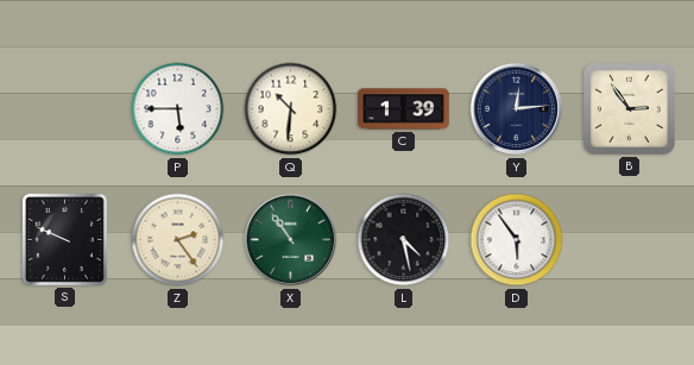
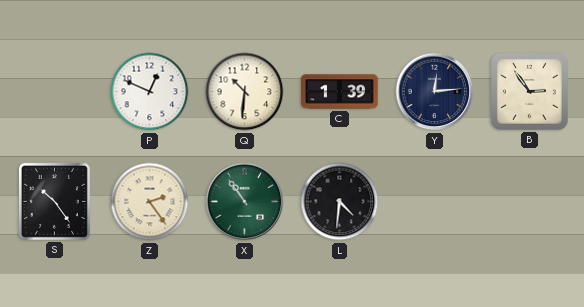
P: 5:45 -> 12:49
S: 9:49 -> 10:24
L: 4:28 -> 4:31
D: 5:54 -> none
